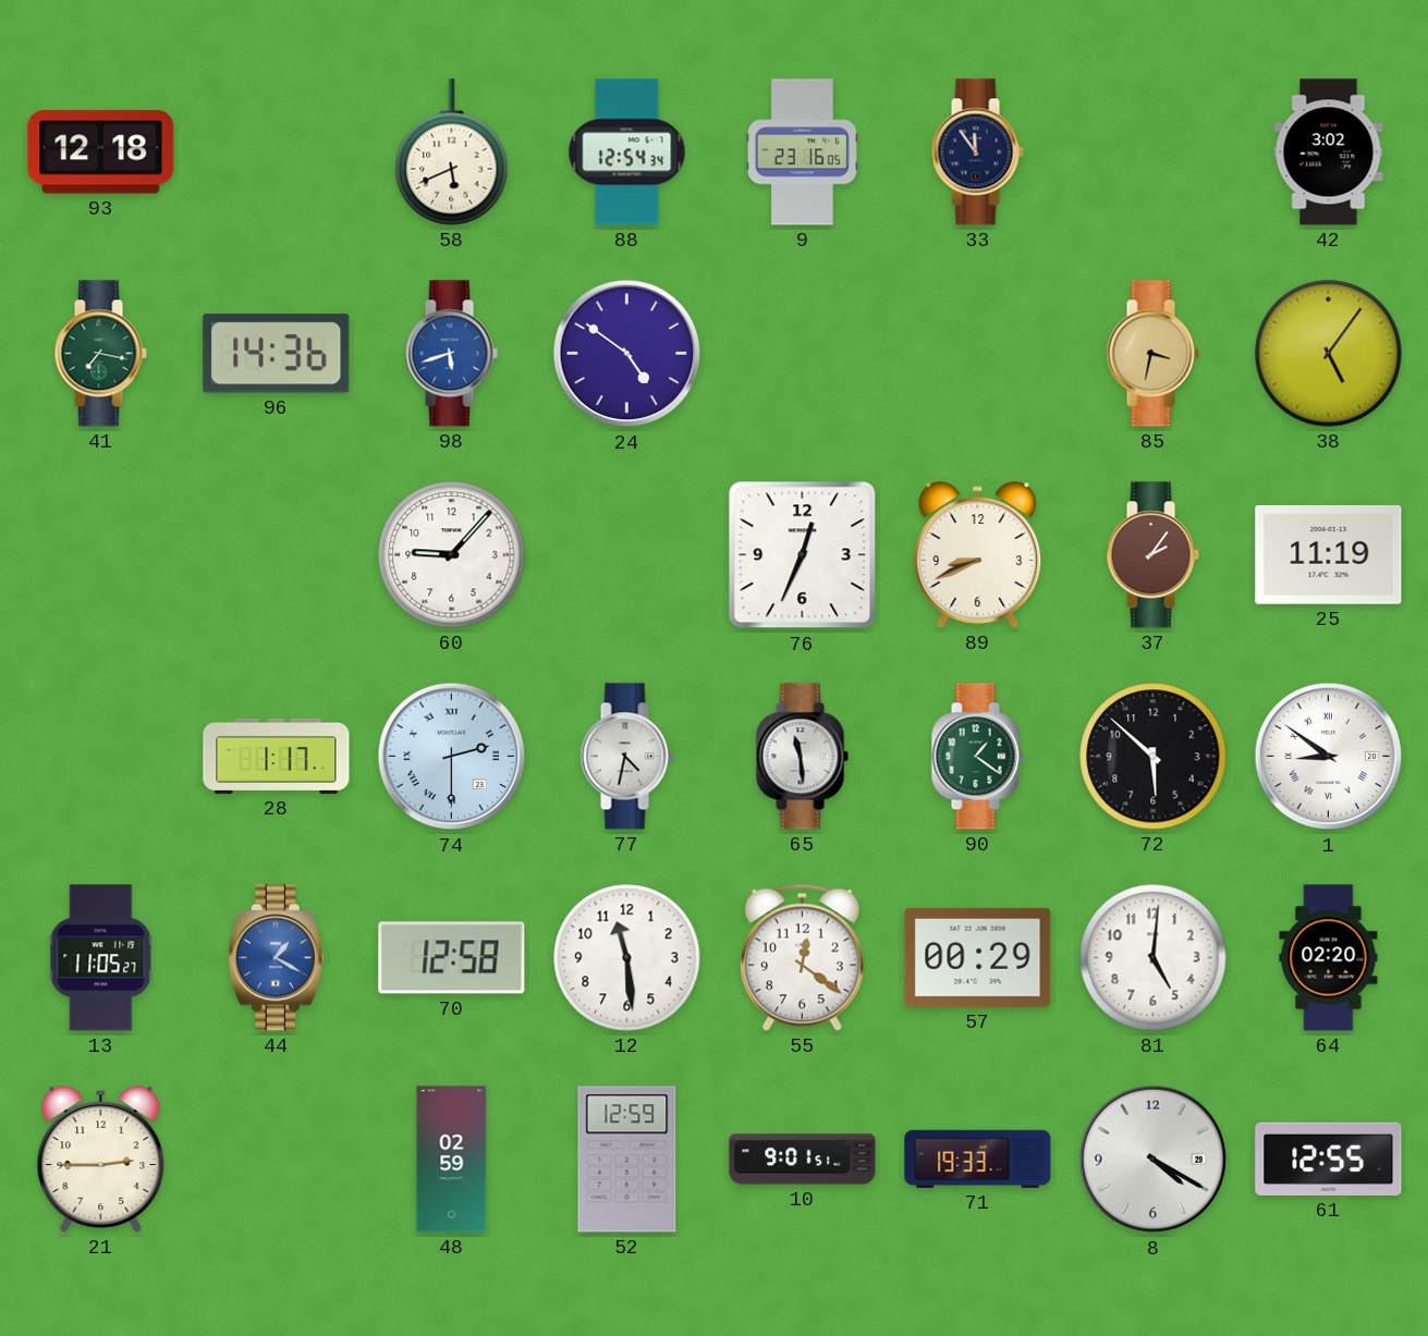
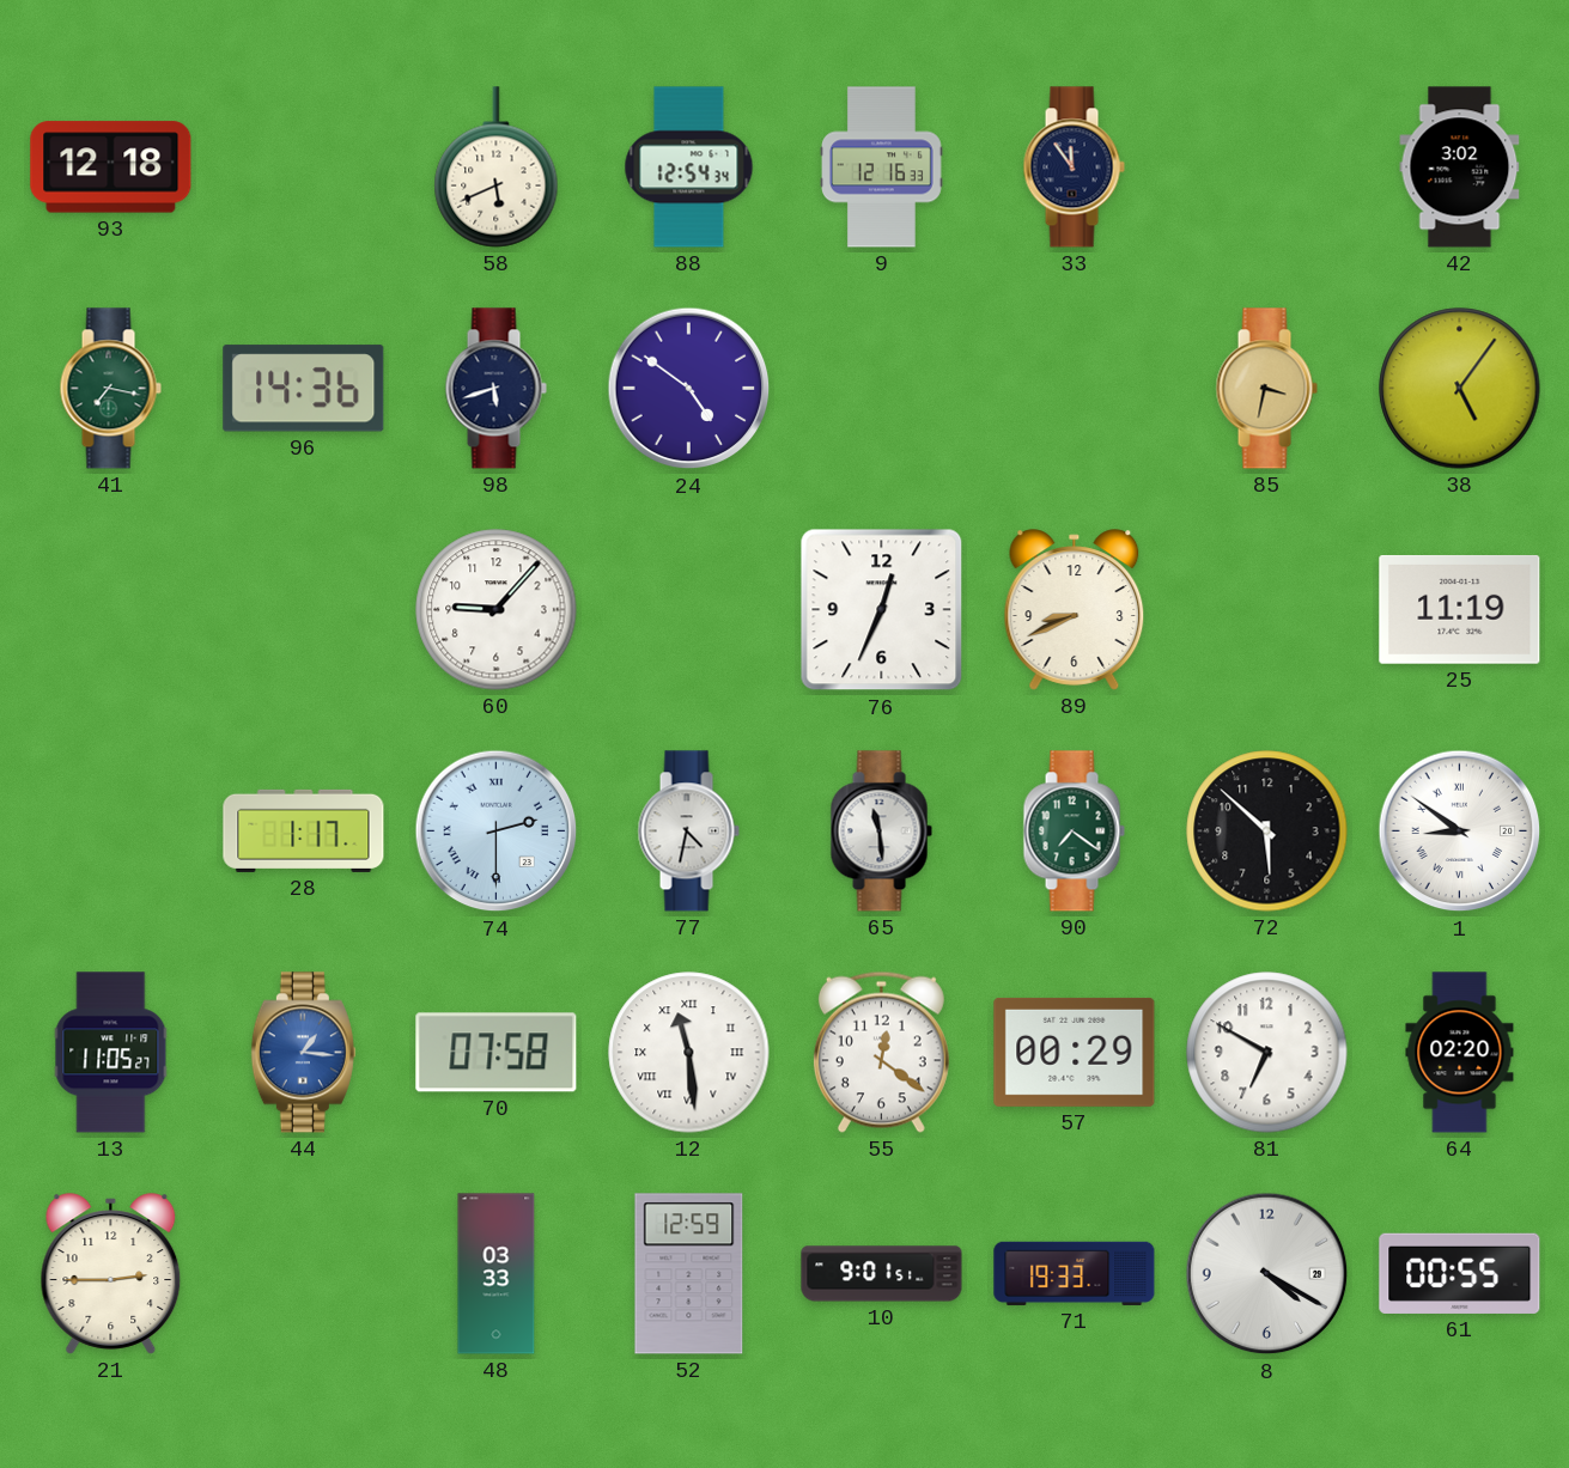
9: 23:16 -> 12:16
98 dial: blue -> navy
37: 2:06 -> none
90: 1:21 -> 7:21
44: 1:20 -> 1:16
70: 12:58 -> 07:58
12 numerals: Arabic -> Roman
81: 5:01 -> 6:50
48: 02:59 -> 03:33
61: 12:55 -> 00:55
